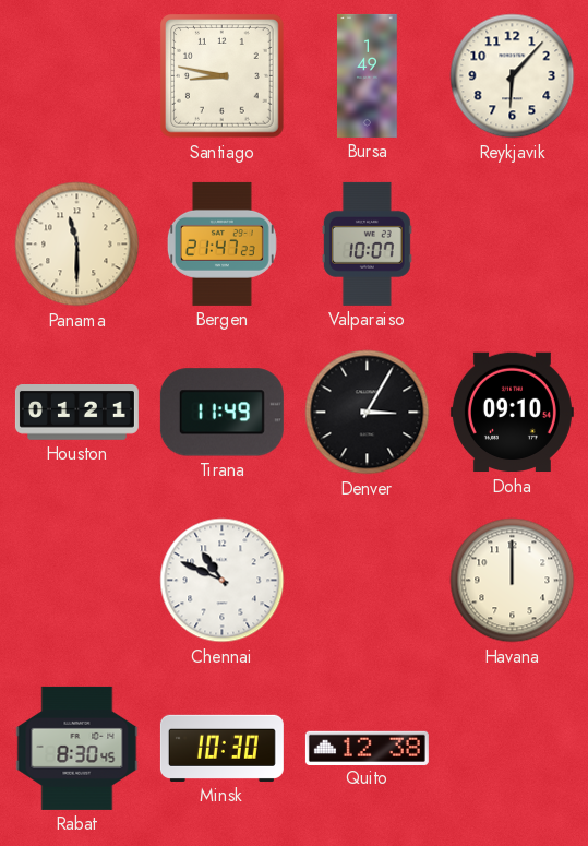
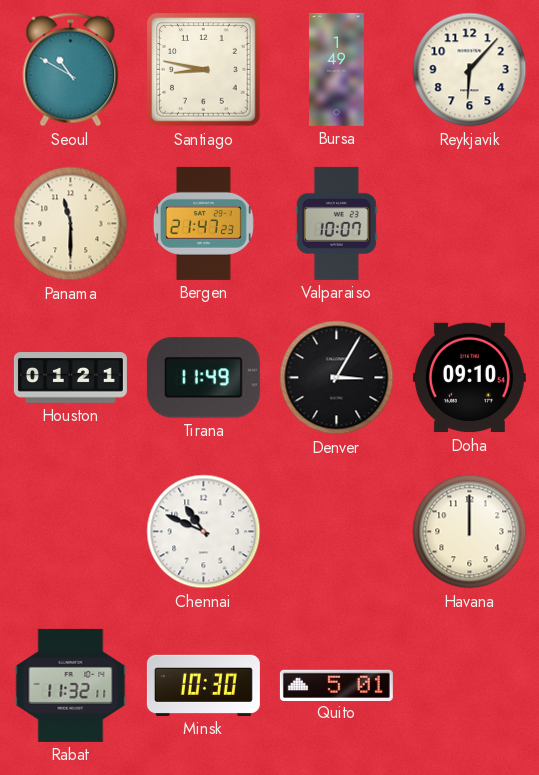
Seoul: none -> 10:50
Rabat: 8:30 -> 11:32
Quito: 12:38 -> 5:01
